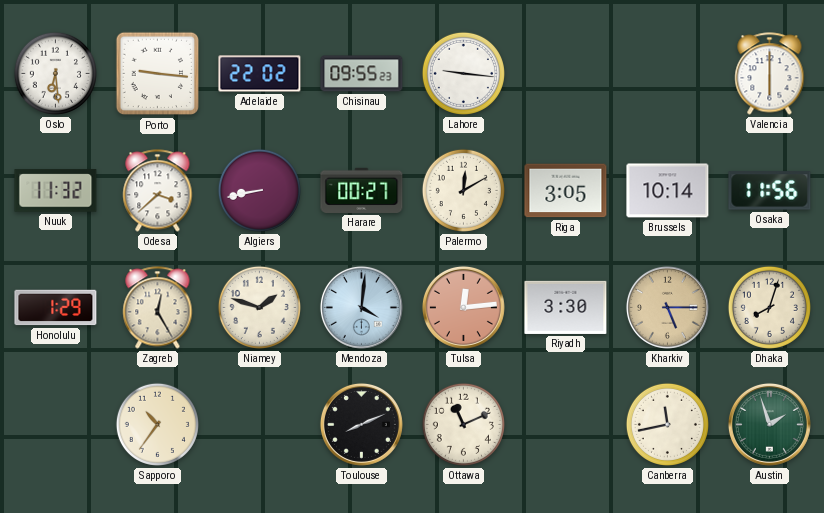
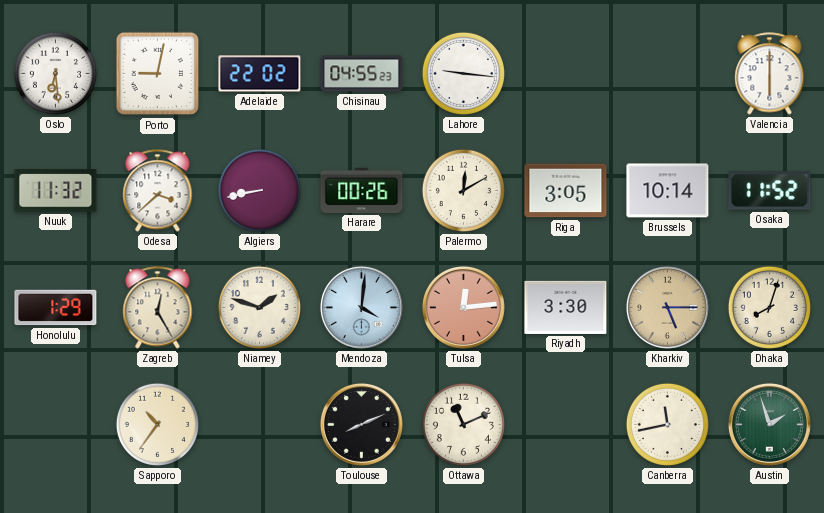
Porto: 9:16 -> 9:02
Chisinau: 09:55 -> 04:55
Harare: 00:27 -> 00:26
Osaka: 11:56 -> 11:52
